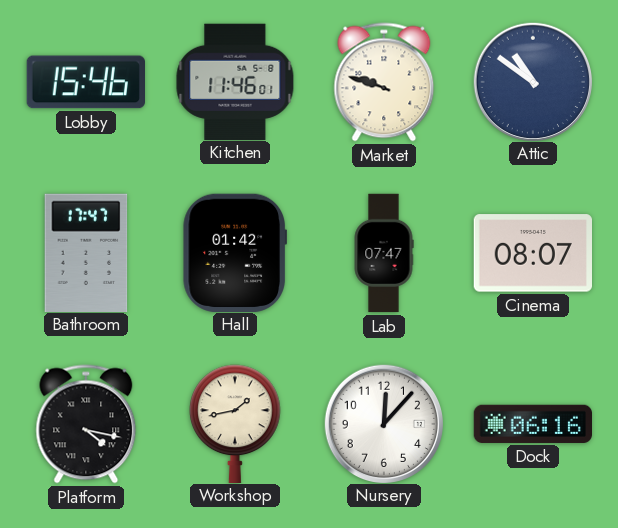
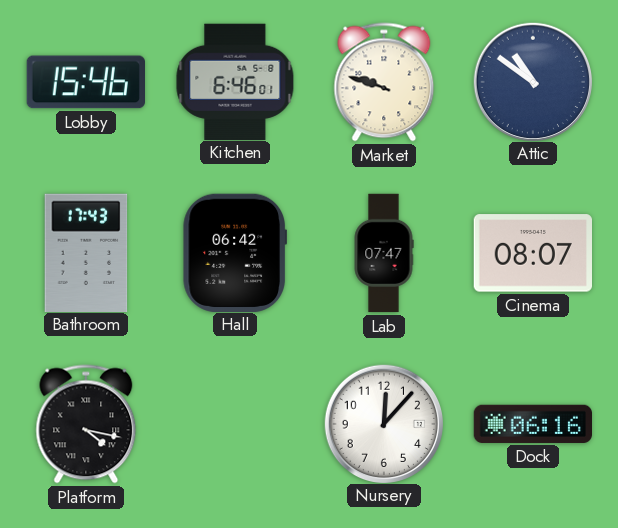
Kitchen: 11:46 -> 6:46
Bathroom: 17:47 -> 17:43
Hall: 01:42 -> 06:42
Workshop: 1:43 -> none
